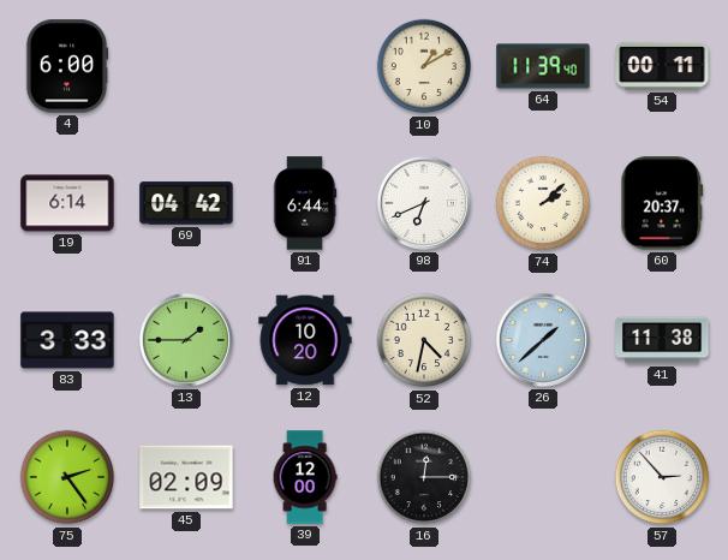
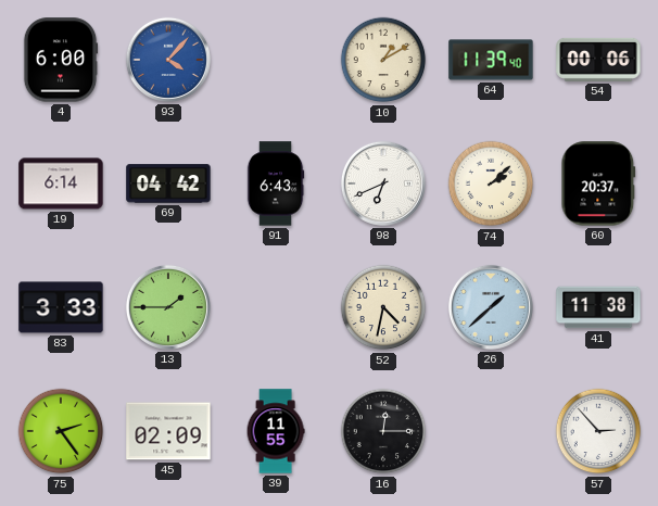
93: none -> 4:07
54: 00:11 -> 00:06
91: 6:44 -> 6:43
12: 10:20 -> none
39: 12:00 -> 11:55
